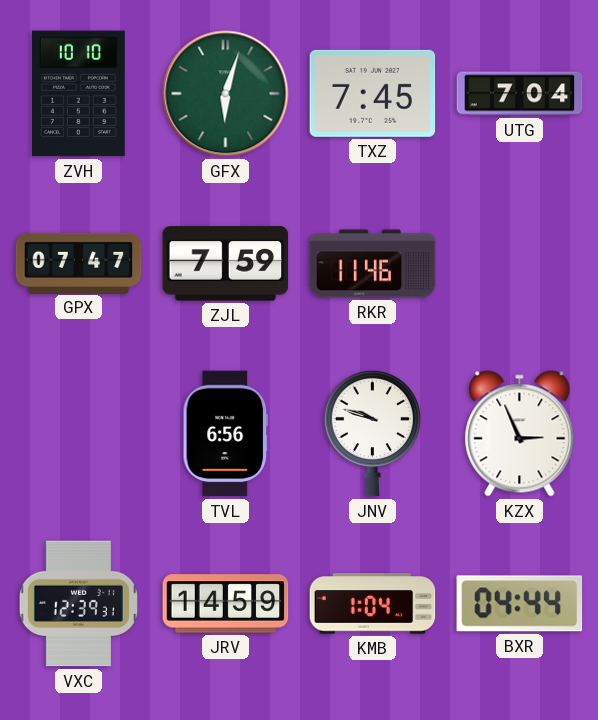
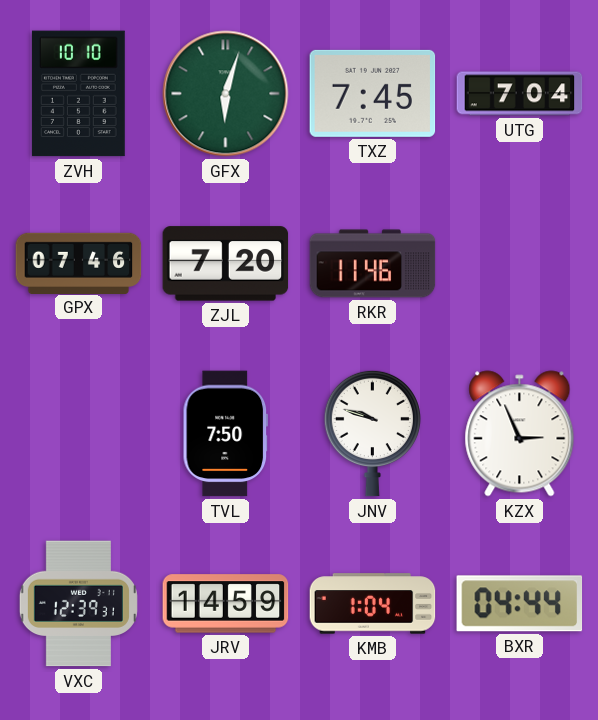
GPX: 07:47 -> 07:46
ZJL: 7:59 -> 7:20
TVL: 6:56 -> 7:50
